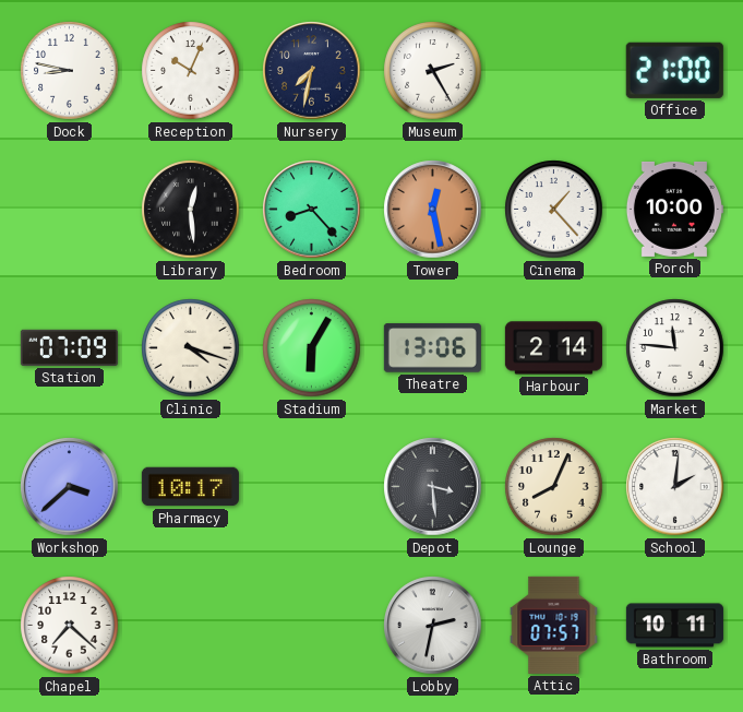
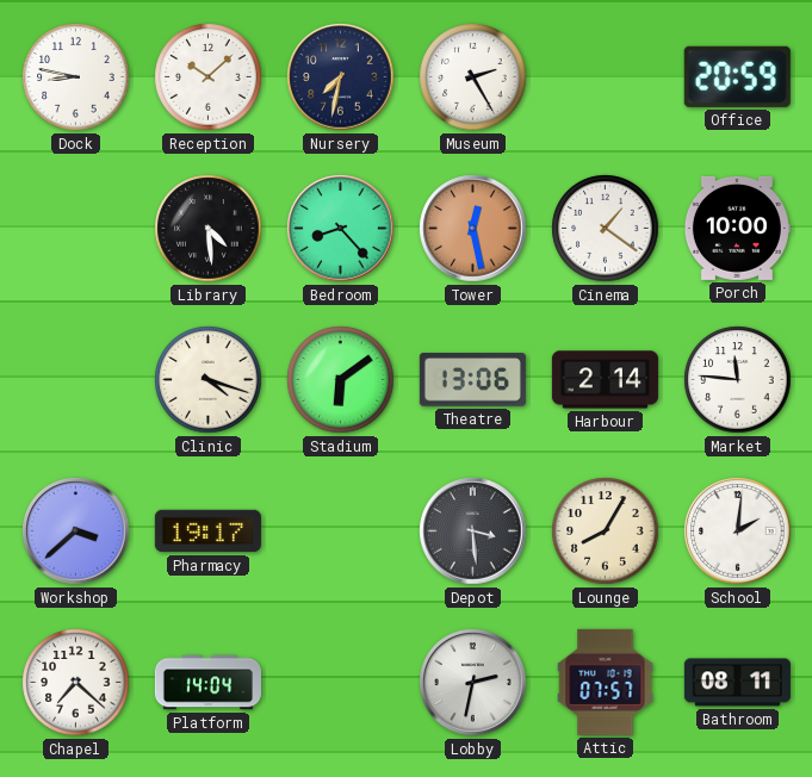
Reception: 10:04 -> 10:08
Office: 21:00 -> 20:59
Library: 12:29 -> 4:29
Cinema: 1:23 -> 1:21
Station: 07:09 -> none
Stadium: 6:05 -> 6:09
Pharmacy: 10:17 -> 19:17
Lounge: 8:04 -> 8:05
Platform: none -> 14:04
Bathroom: 10:11 -> 08:11
